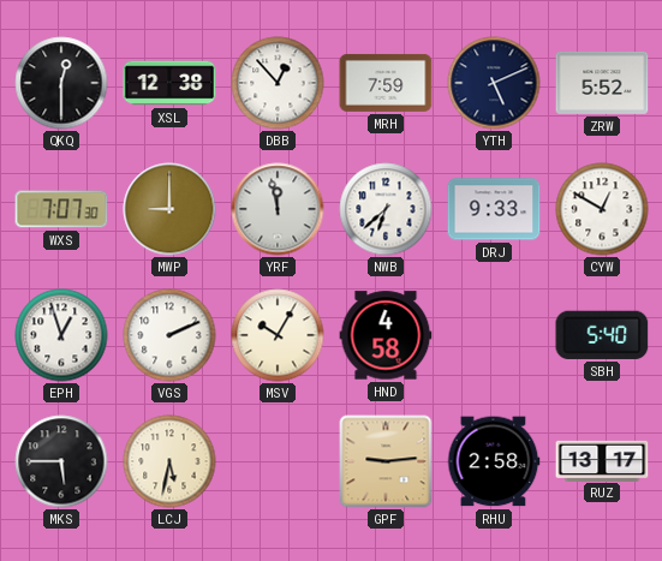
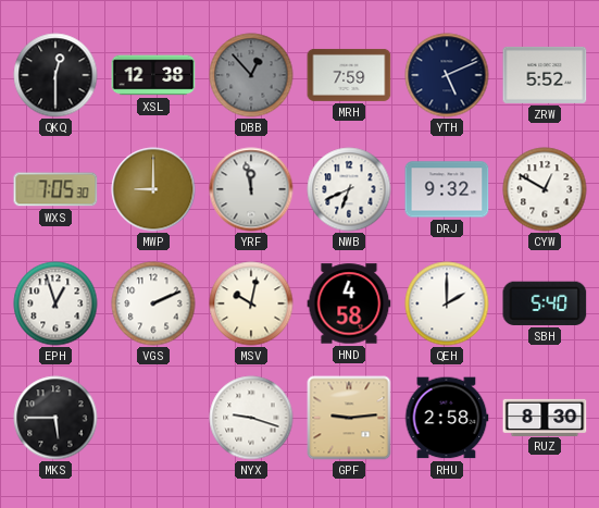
DBB dial: white -> grey
WXS: 7:07 -> 7:05
NWB: 6:38 -> 6:41
DRJ: 9:33 -> 9:32
MSV: 10:05 -> 10:02
QEH: none -> 2:00
LCJ: 5:32 -> none
NYX: none -> 9:18
RUZ: 13:17 -> 8:30
